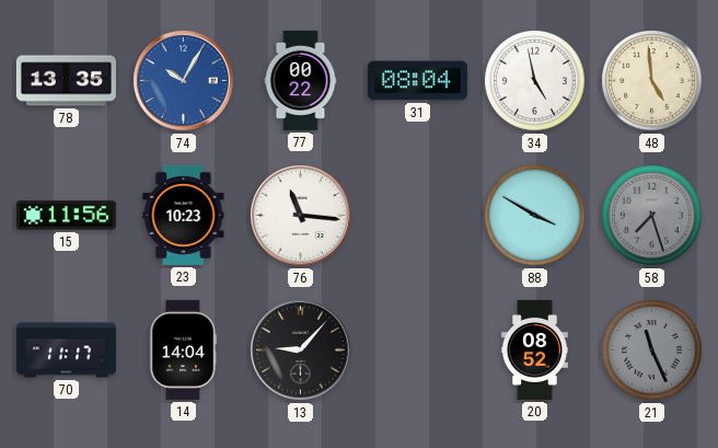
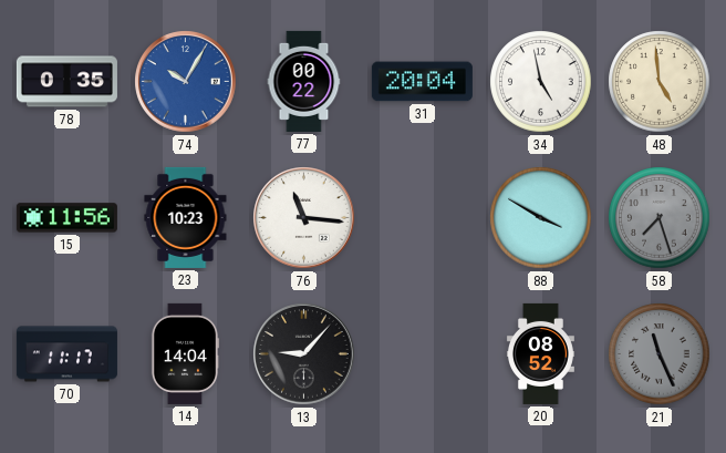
78: 13:35 -> 0:35
31: 08:04 -> 20:04
